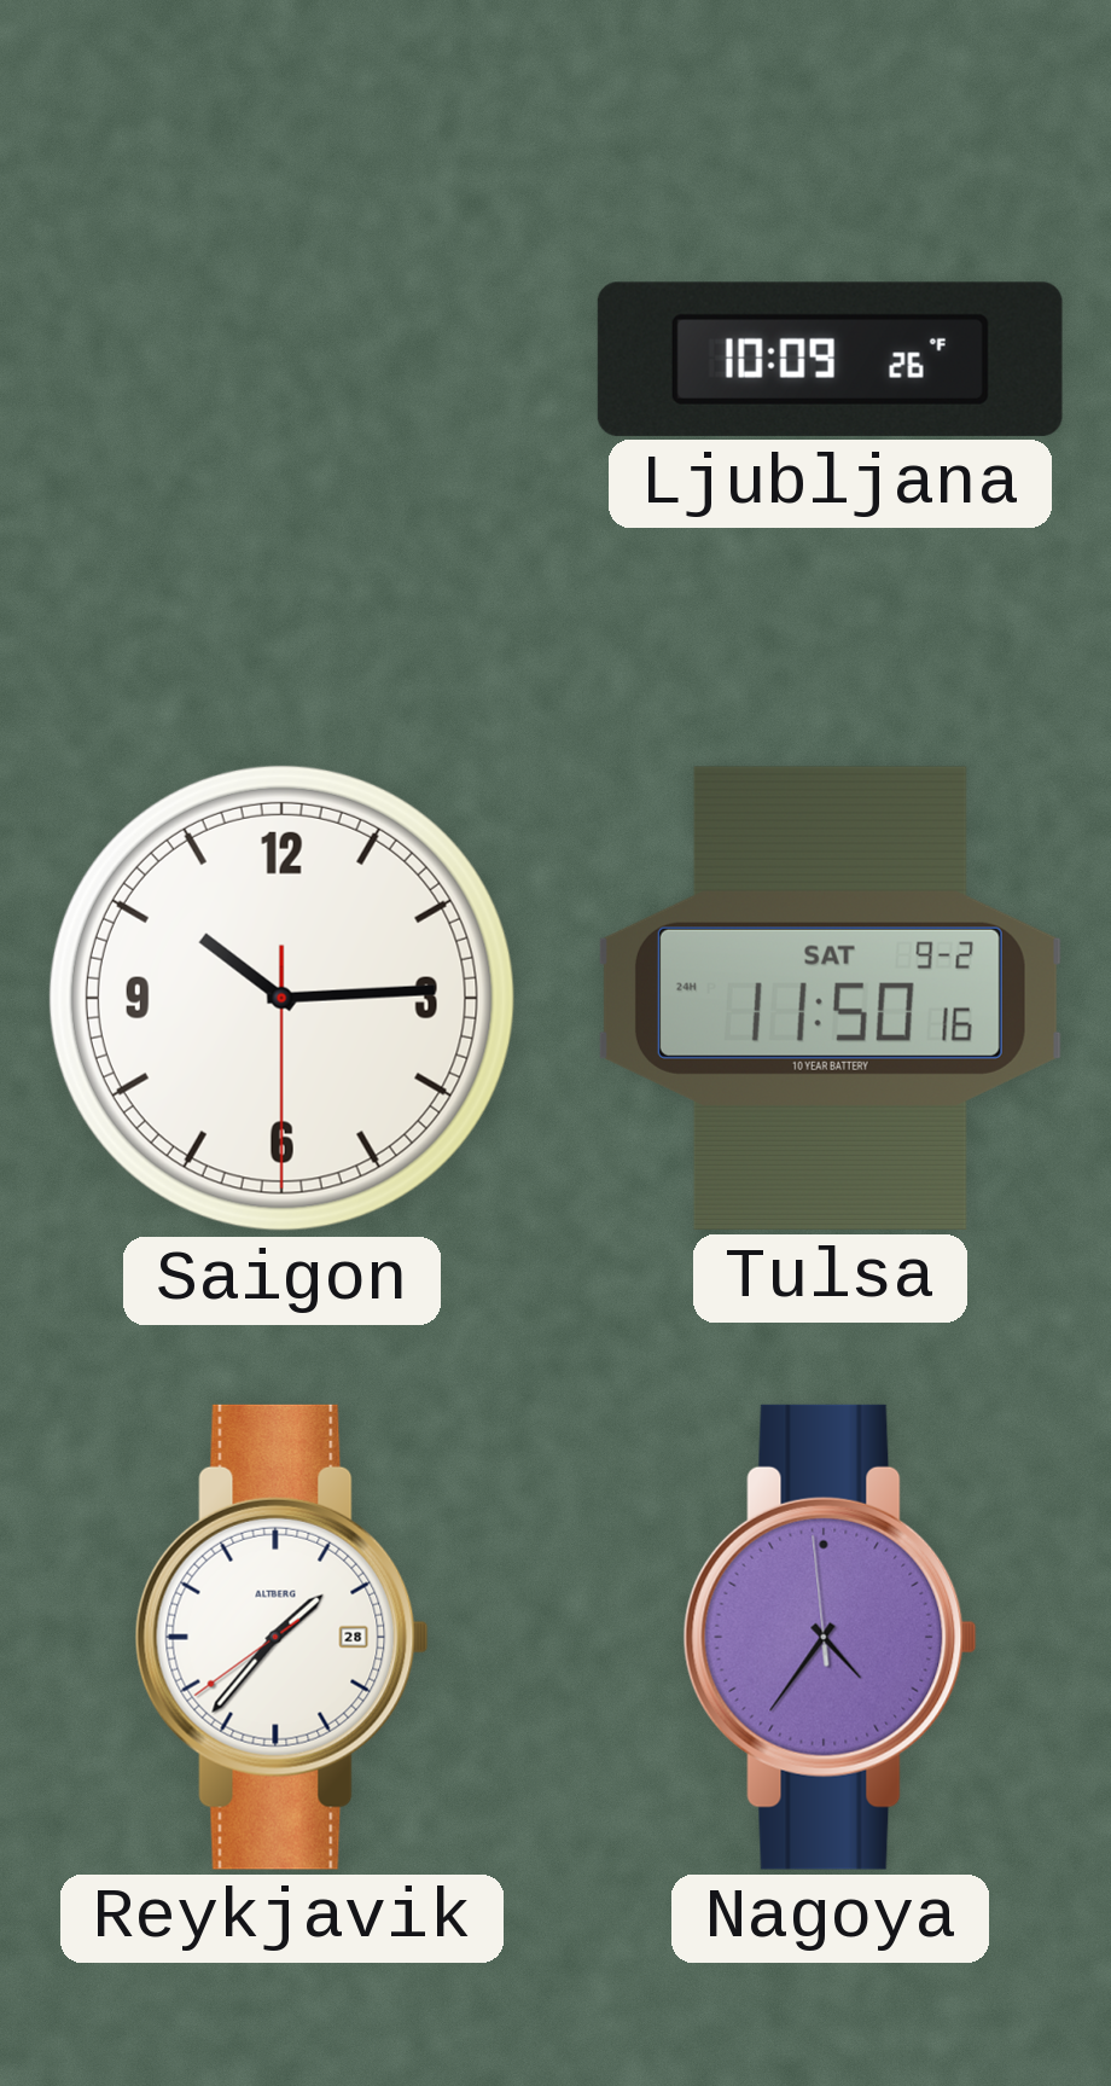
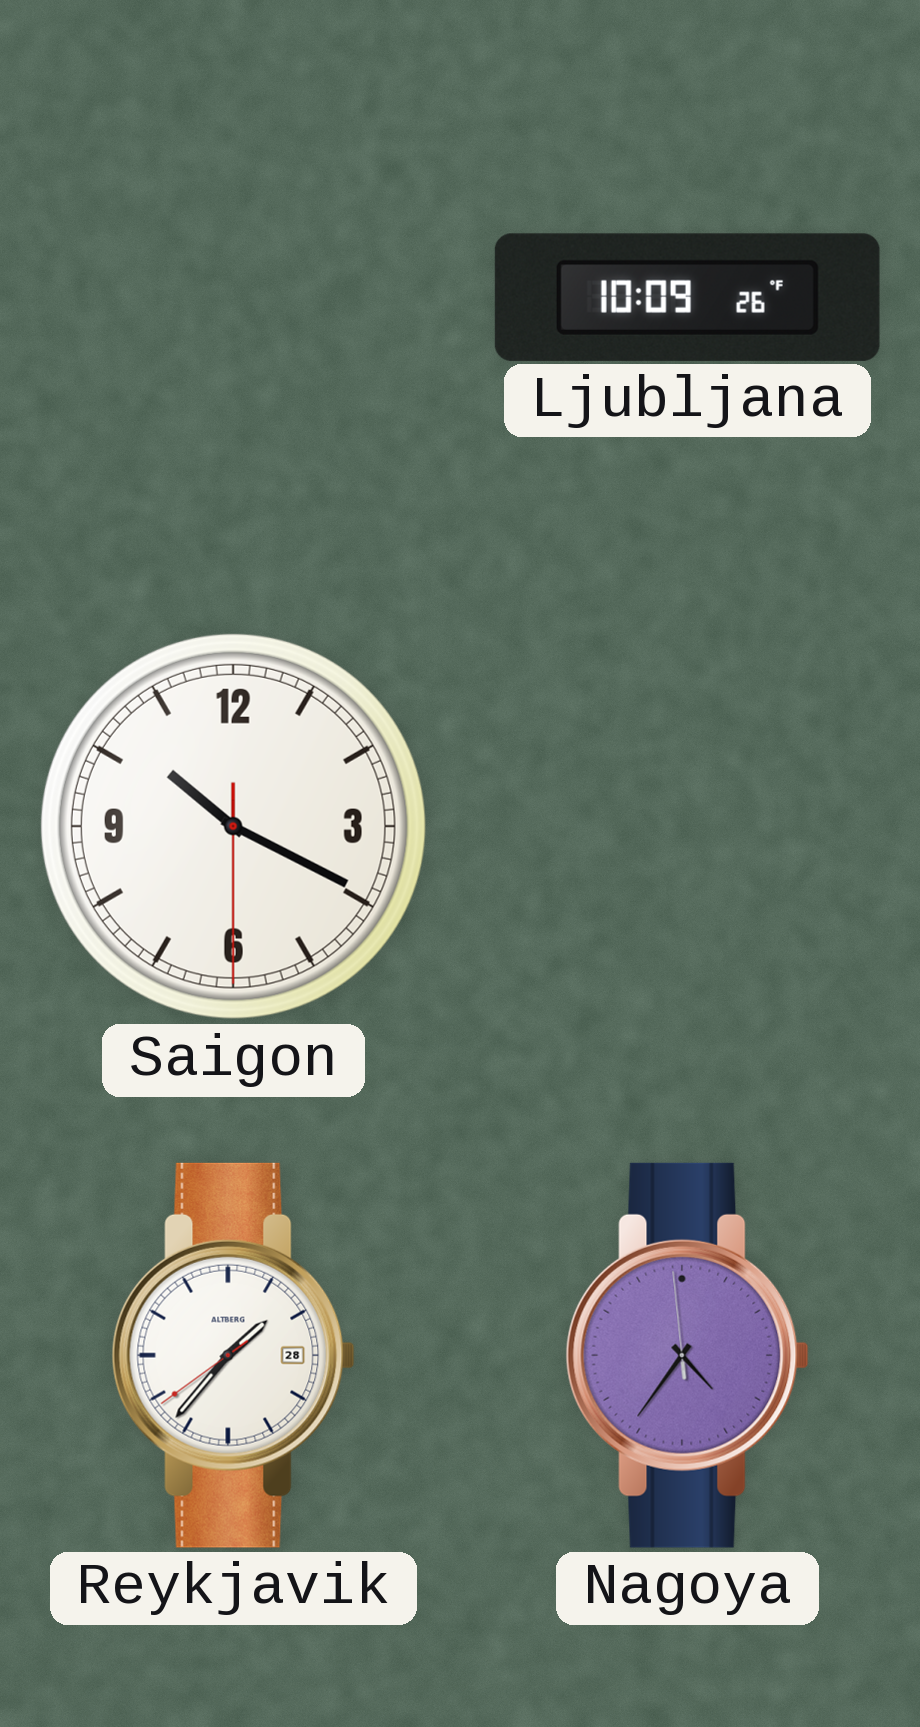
Saigon: 10:14 -> 10:19
Tulsa: 11:50 -> none
